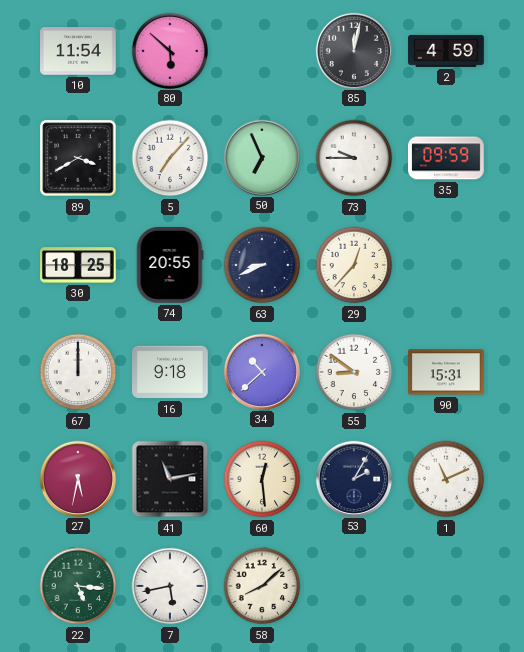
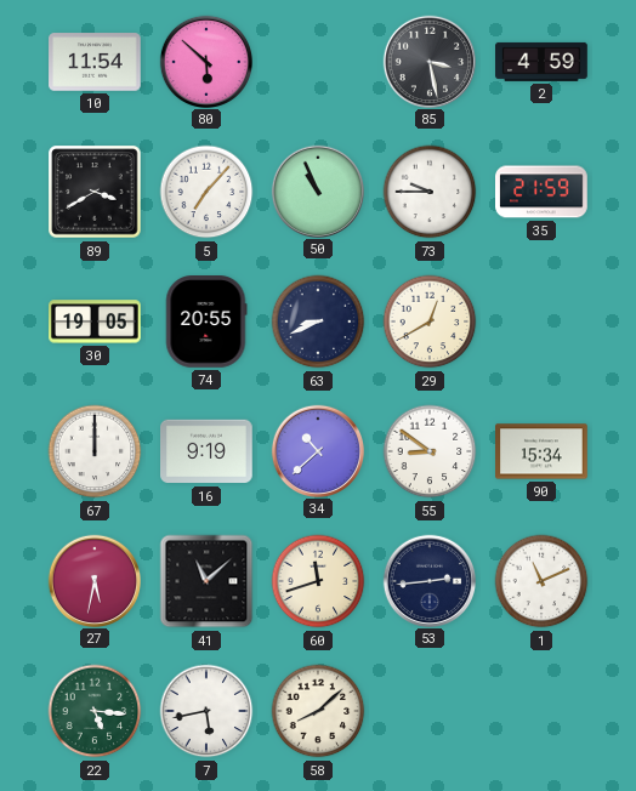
85: 12:02 -> 3:28
50: 6:56 -> 10:56
35: 09:59 -> 21:59
30: 18:25 -> 19:05
29: 12:37 -> 12:40
16: 9:18 -> 9:19
90: 15:31 -> 15:34
41: 11:13 -> 11:08
60: 12:29 -> 11:42
53: 2:05 -> 2:44
